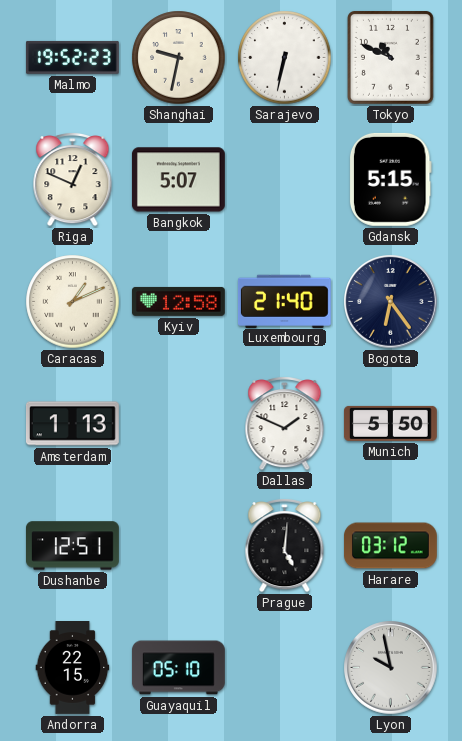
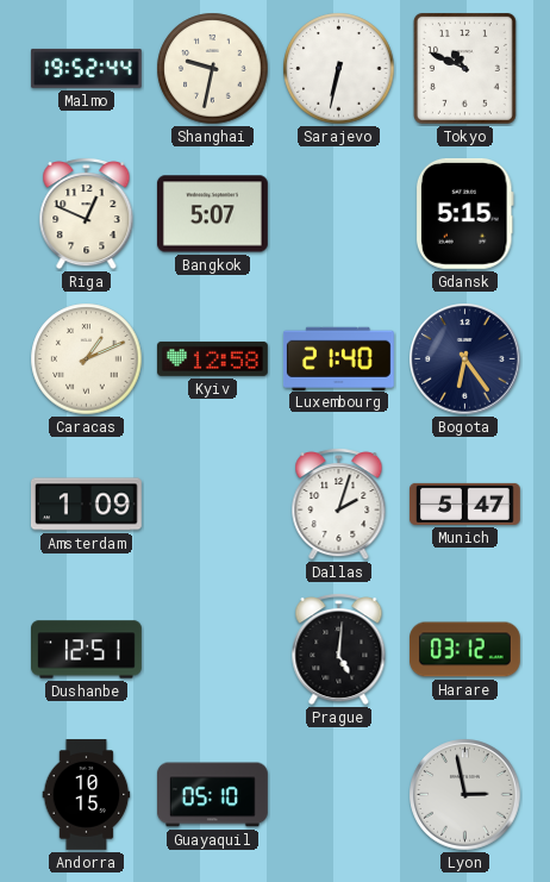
Malmo: 19:52:23 -> 19:52:44
Amsterdam: 1:13 -> 1:09
Dallas: 1:49 -> 2:03
Munich: 5:50 -> 5:47
Andorra: 22:15 -> 10:15
Lyon: 9:58 -> 2:58
